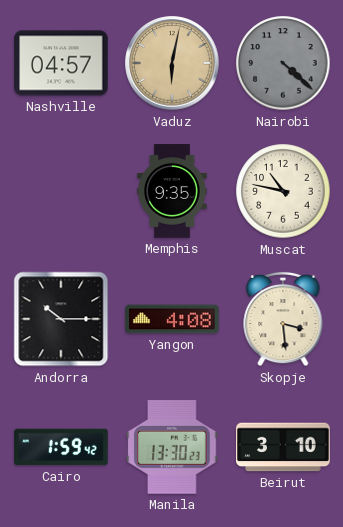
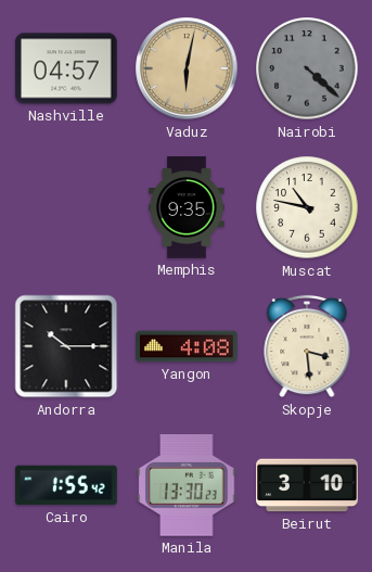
Cairo: 1:59 -> 1:55
